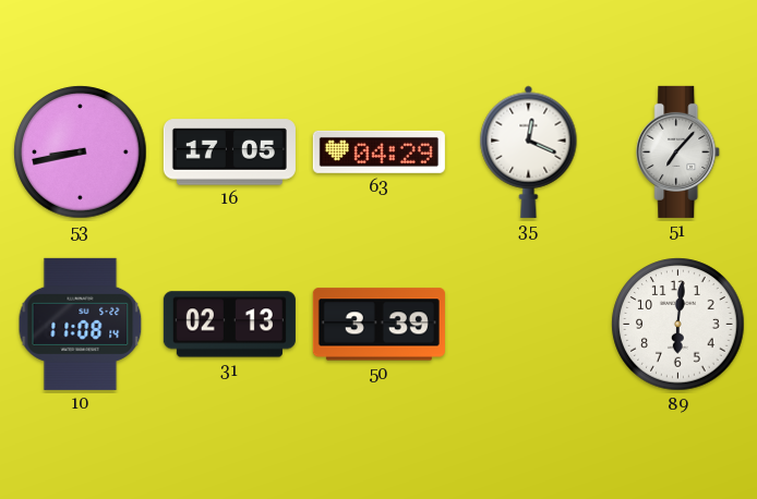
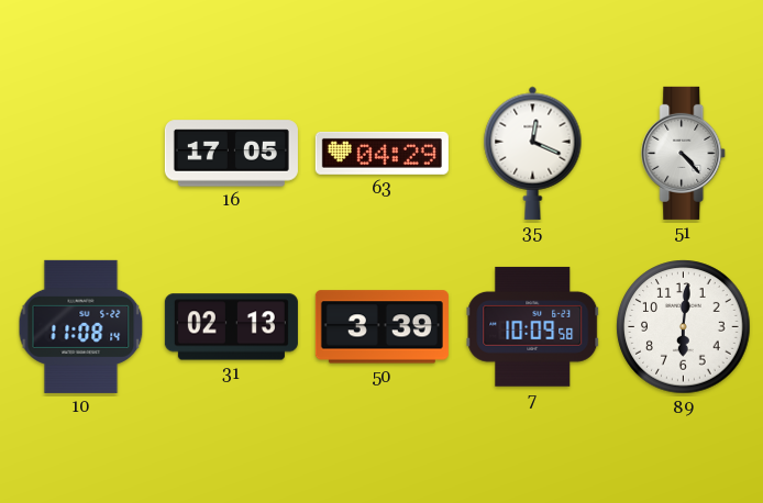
53: 8:43 -> none
51: 7:07 -> 4:23
7: none -> 10:09
